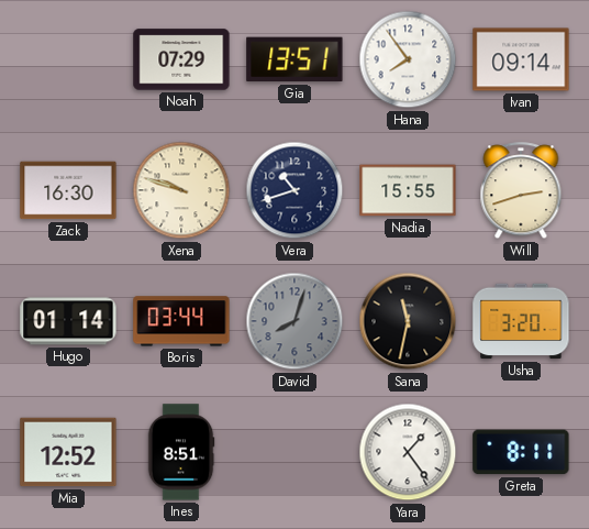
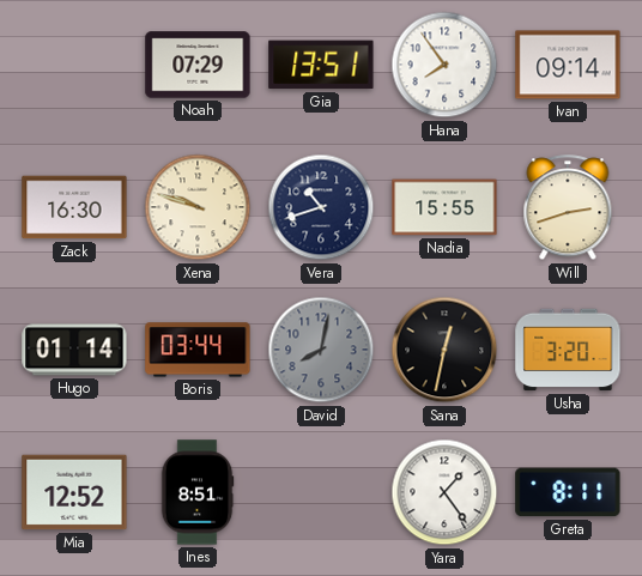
David: 8:03 -> 8:02
Sana: 11:32 -> 12:32
